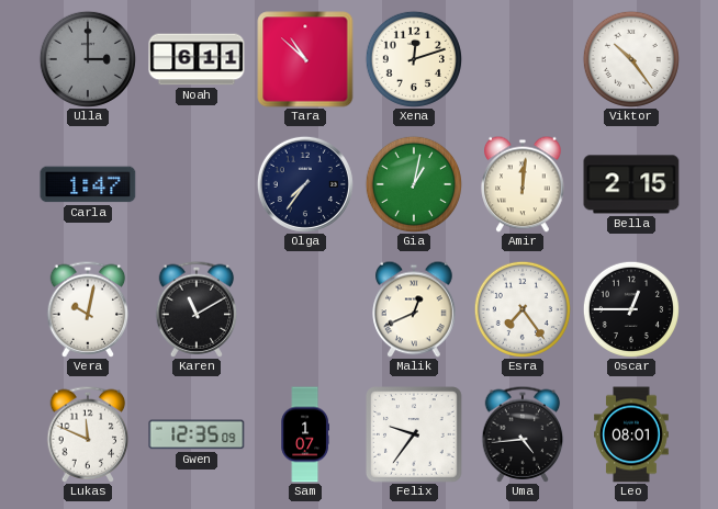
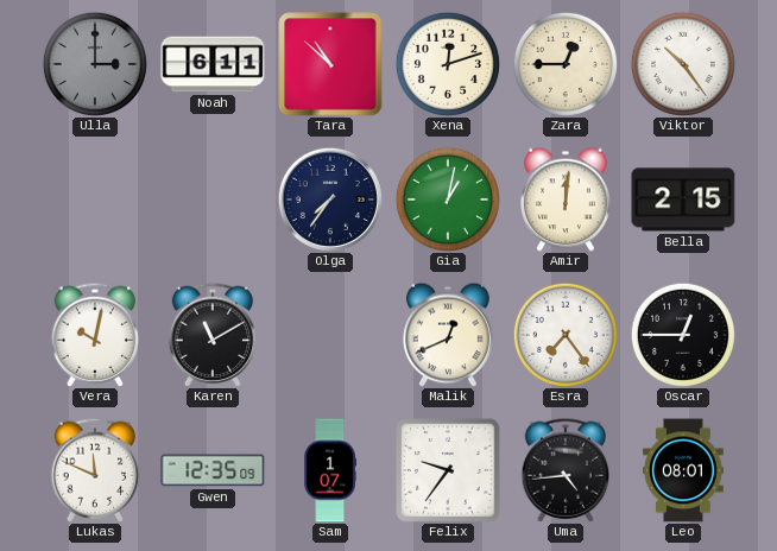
Zara: none -> 12:45
Carla: 1:47 -> none
